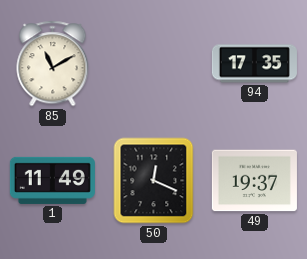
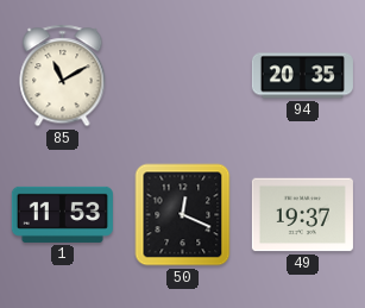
94: 17:35 -> 20:35
1: 11:49 -> 11:53
